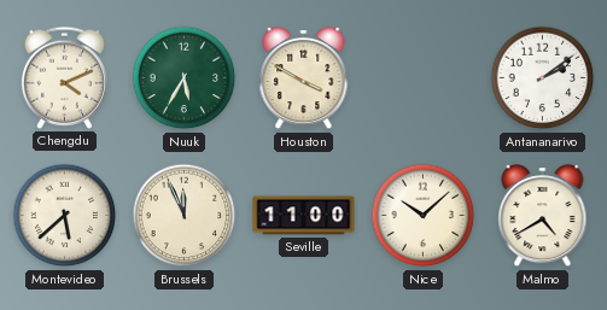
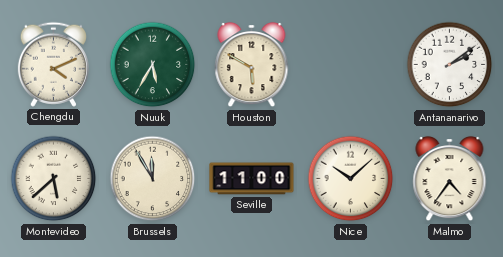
Houston: 3:50 -> 5:50
Brussels: 11:56 -> 11:55
Malmo: 4:40 -> 4:36
